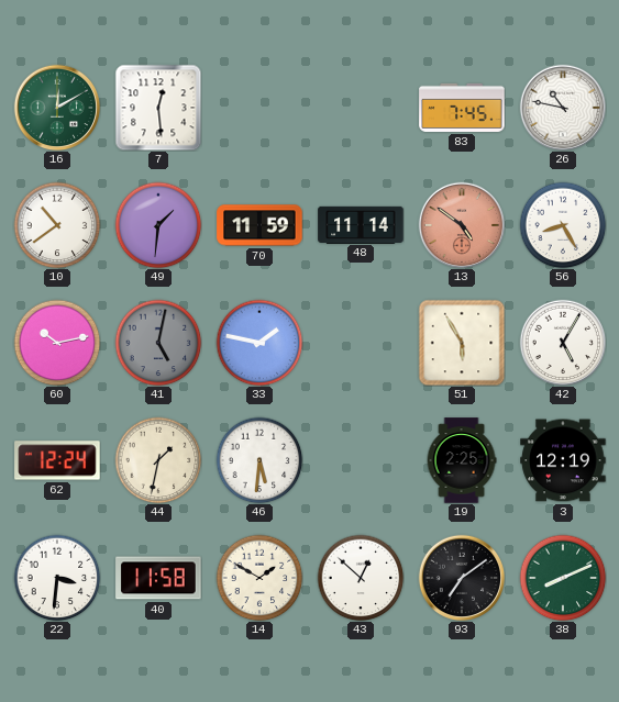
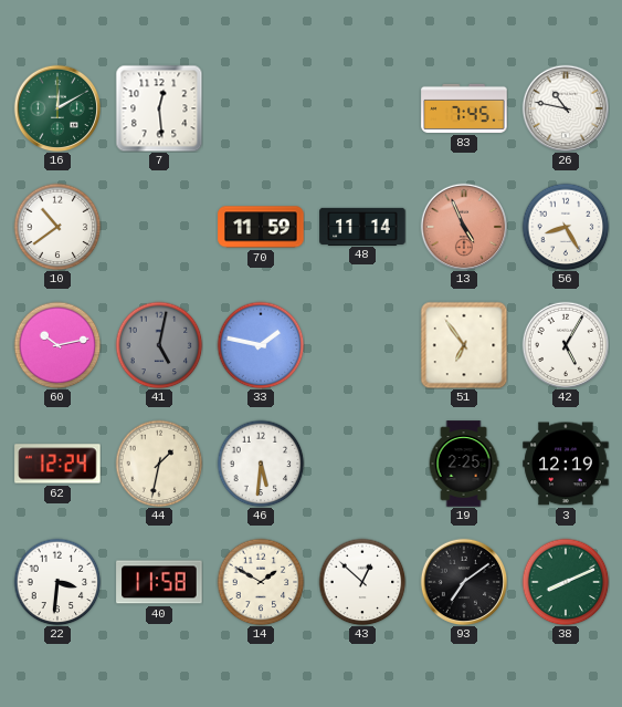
49: 1:31 -> none
13: 4:51 -> 4:56
51: 5:55 -> 6:54
